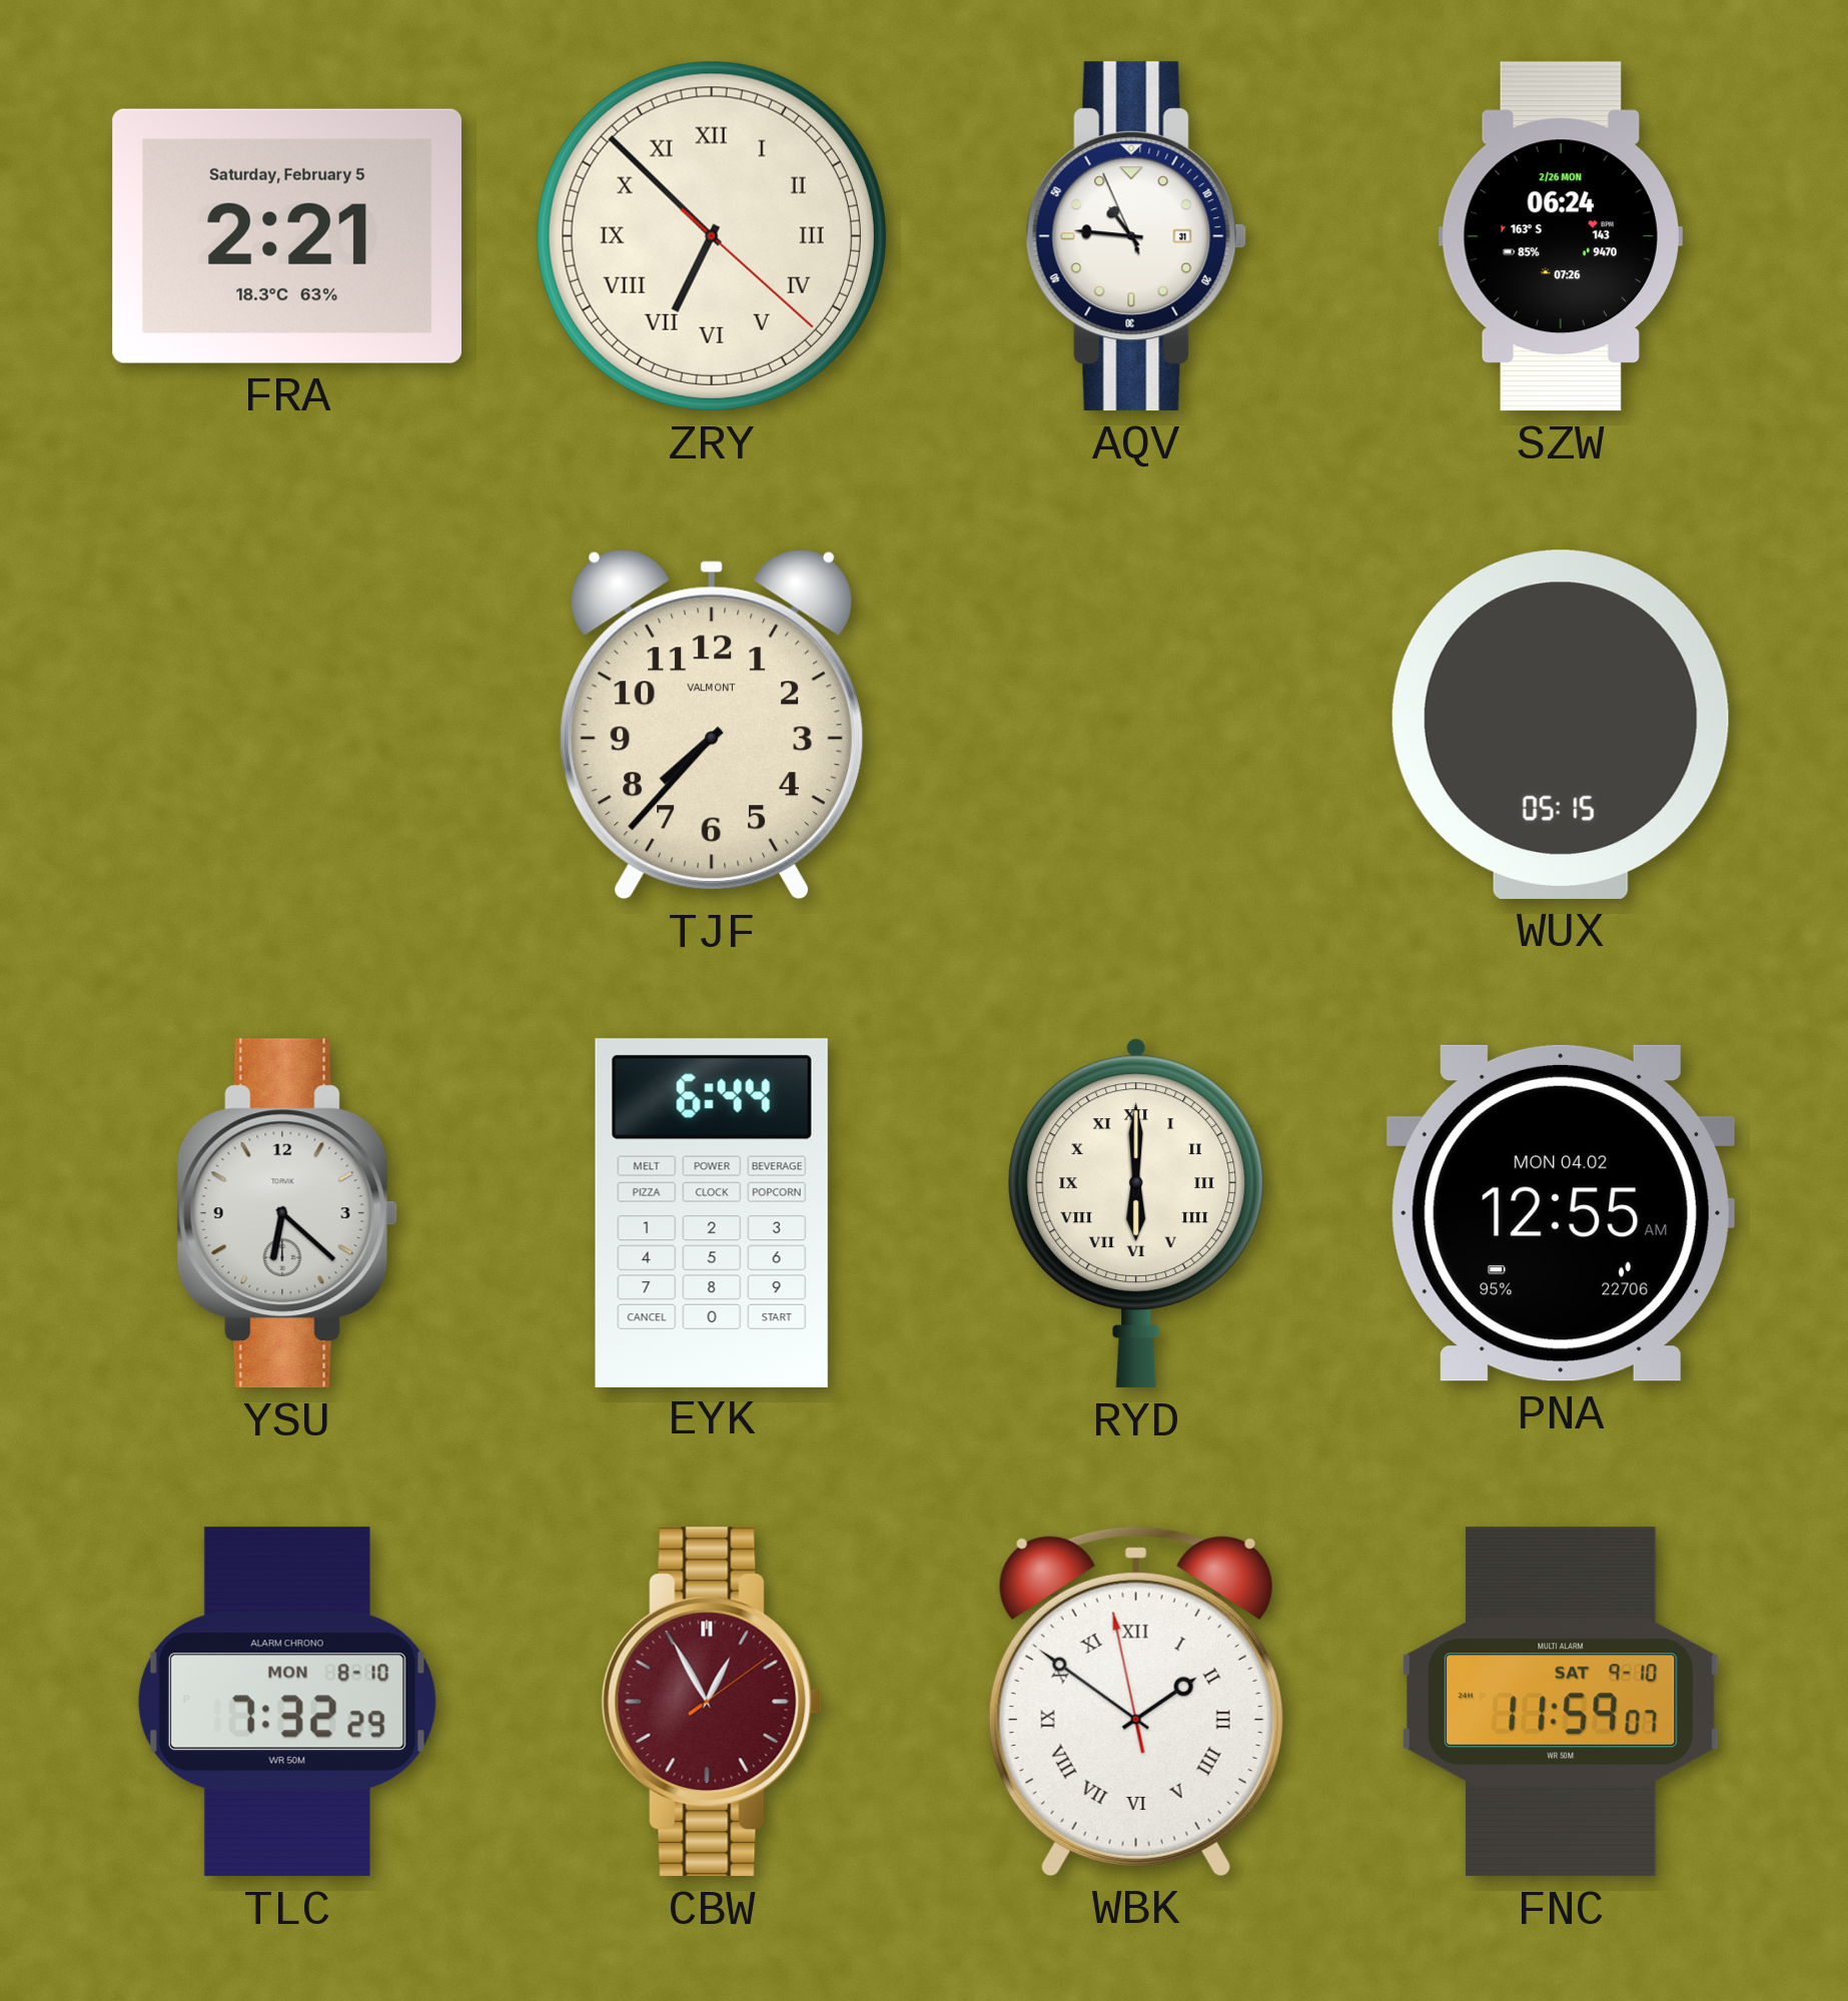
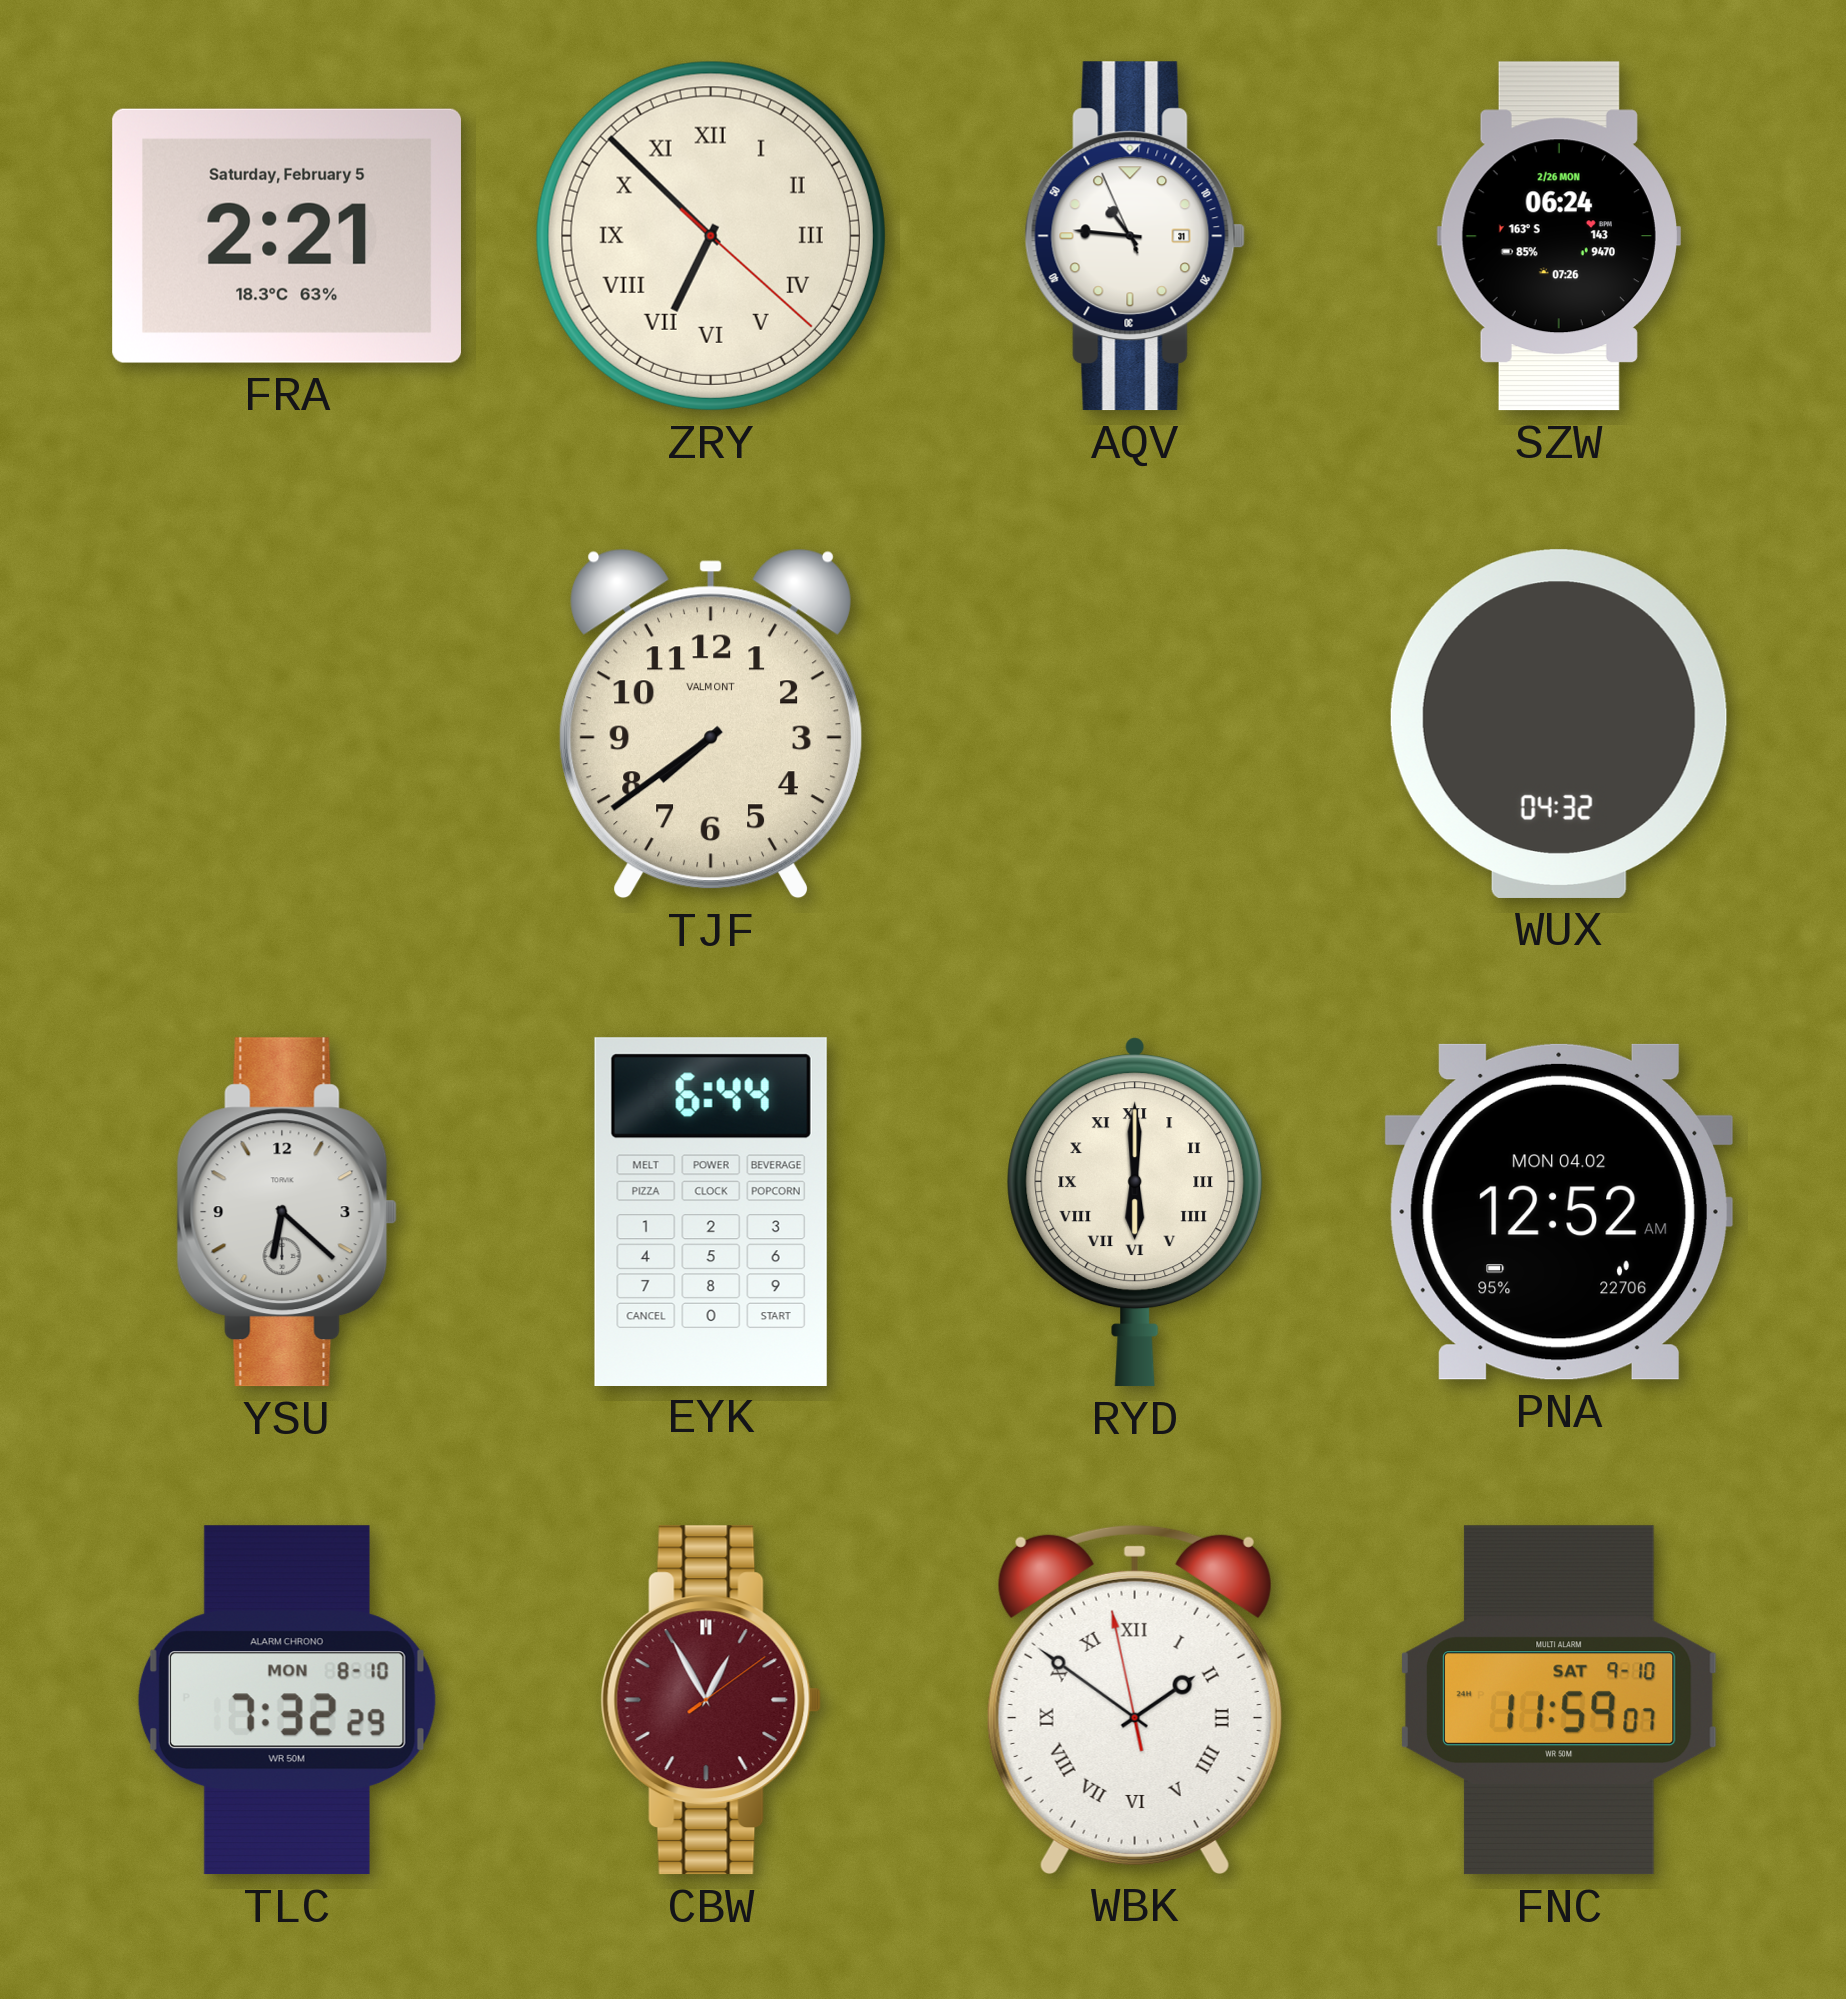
TJF: 7:37 -> 7:39
WUX: 05:15 -> 04:32
PNA: 12:55 -> 12:52
